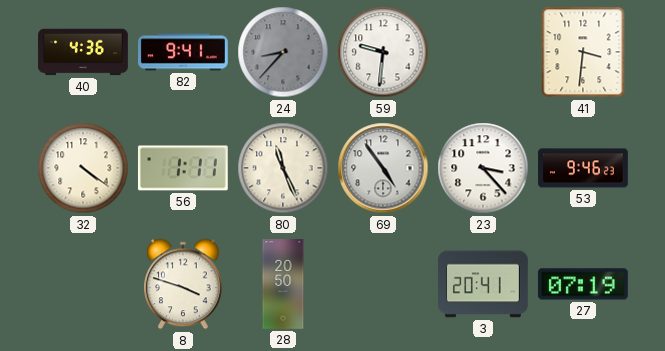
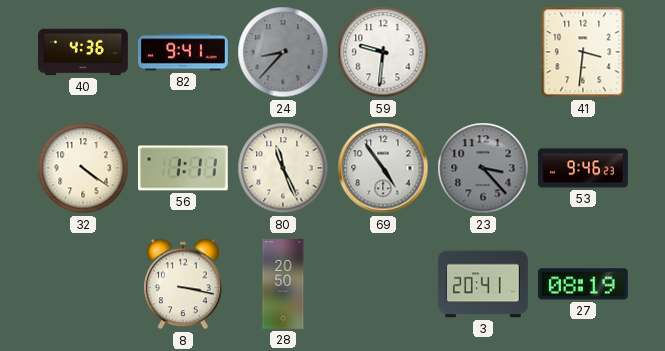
23 dial: white -> grey
8: 3:48 -> 3:17
27: 07:19 -> 08:19
